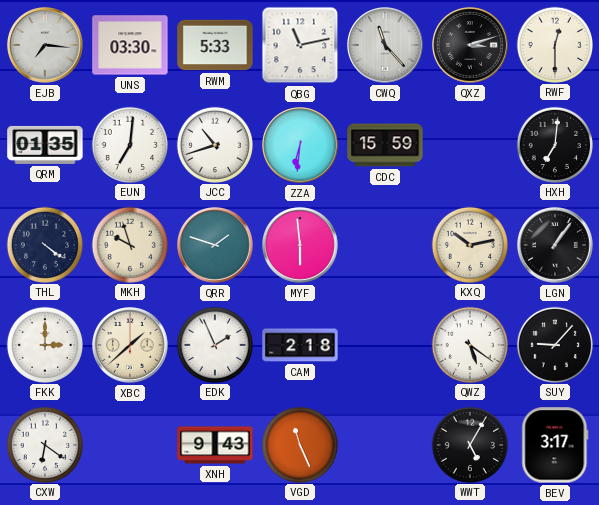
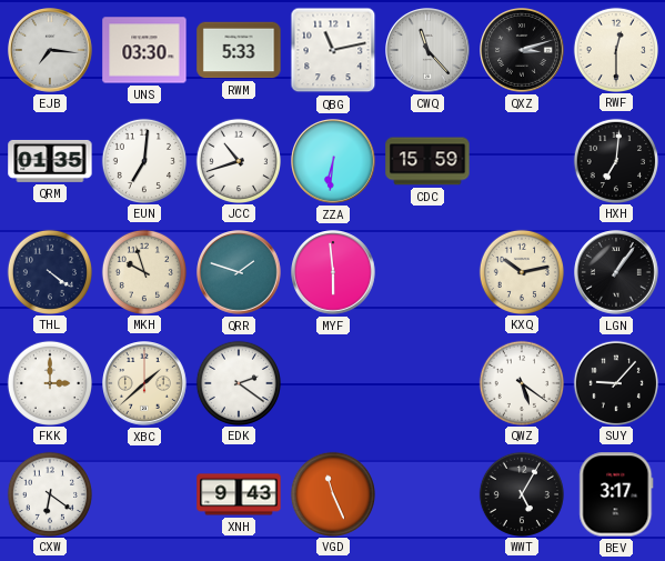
EDK: 1:56 -> 2:21
CAM: 2:18 -> none
